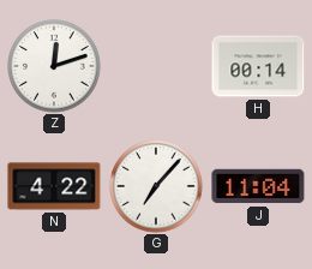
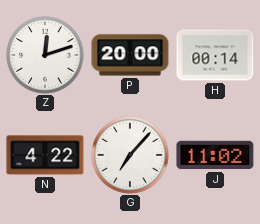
P: none -> 20:00
J: 11:04 -> 11:02
